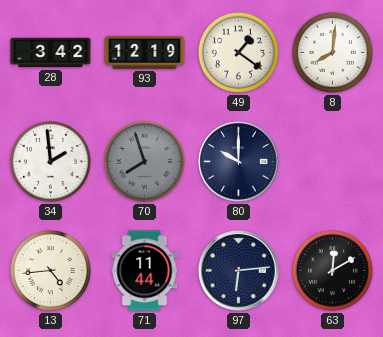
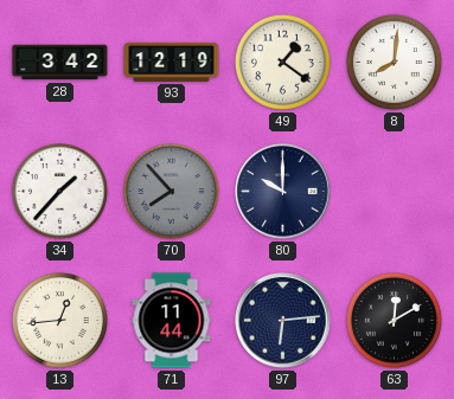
34: 1:59 -> 1:37
70: 7:57 -> 7:53
13: 4:44 -> 12:44
